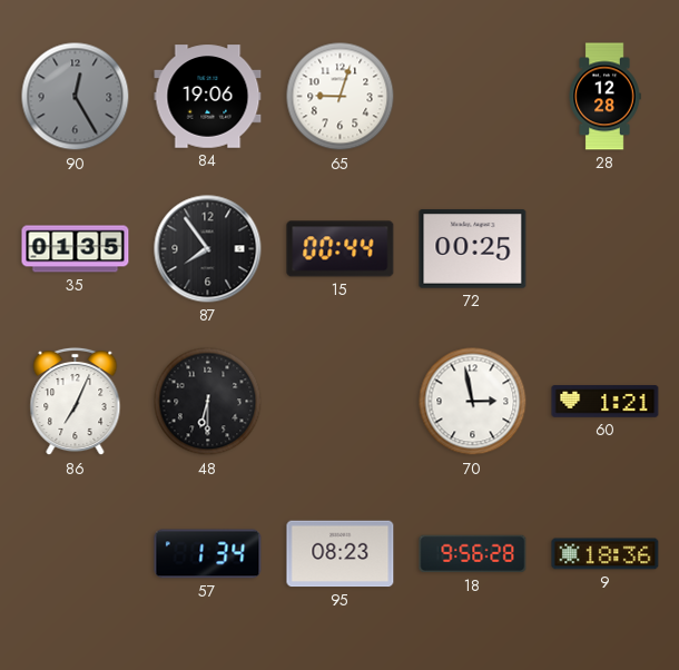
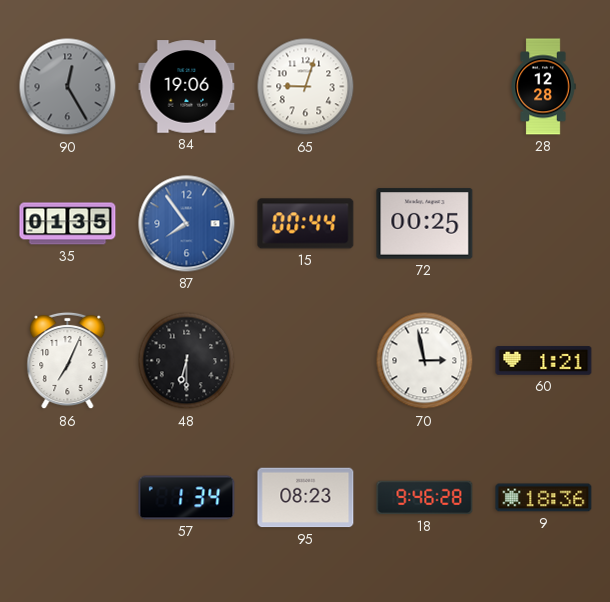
87 dial: black -> blue
18: 9:56 -> 9:46
